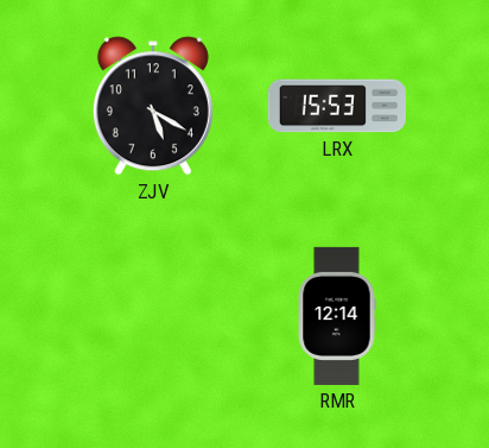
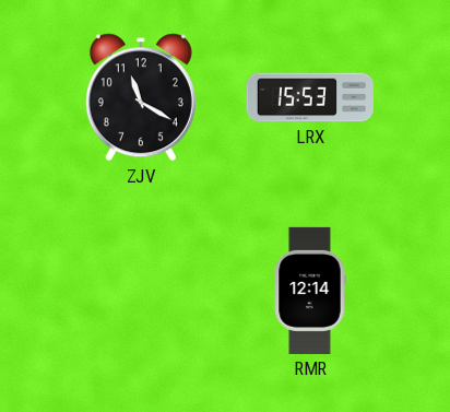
ZJV: 5:20 -> 11:20
